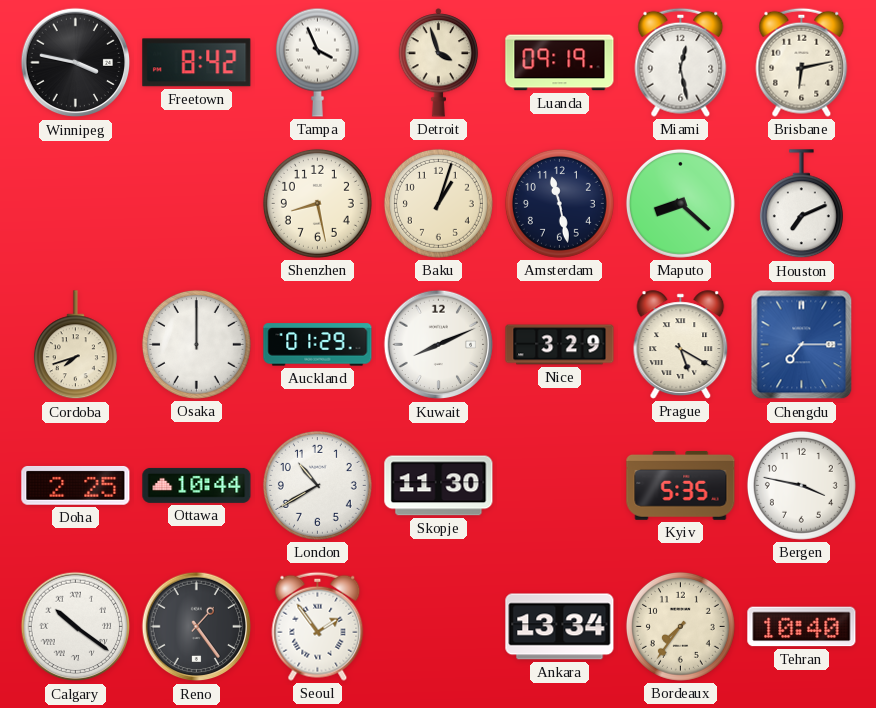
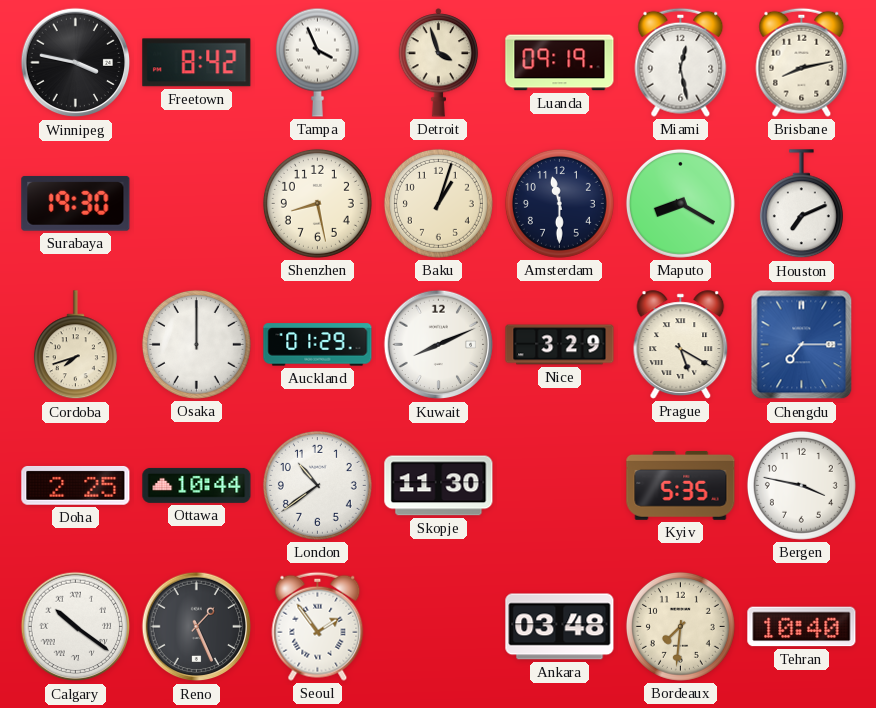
Brisbane: 6:13 -> 8:13
Surabaya: none -> 19:30
Amsterdam: 11:28 -> 11:30
Maputo: 8:22 -> 8:20
London: 10:40 -> 10:39
Reno: 1:24 -> 1:26
Ankara: 13:34 -> 03:48
Bordeaux: 7:36 -> 7:31
